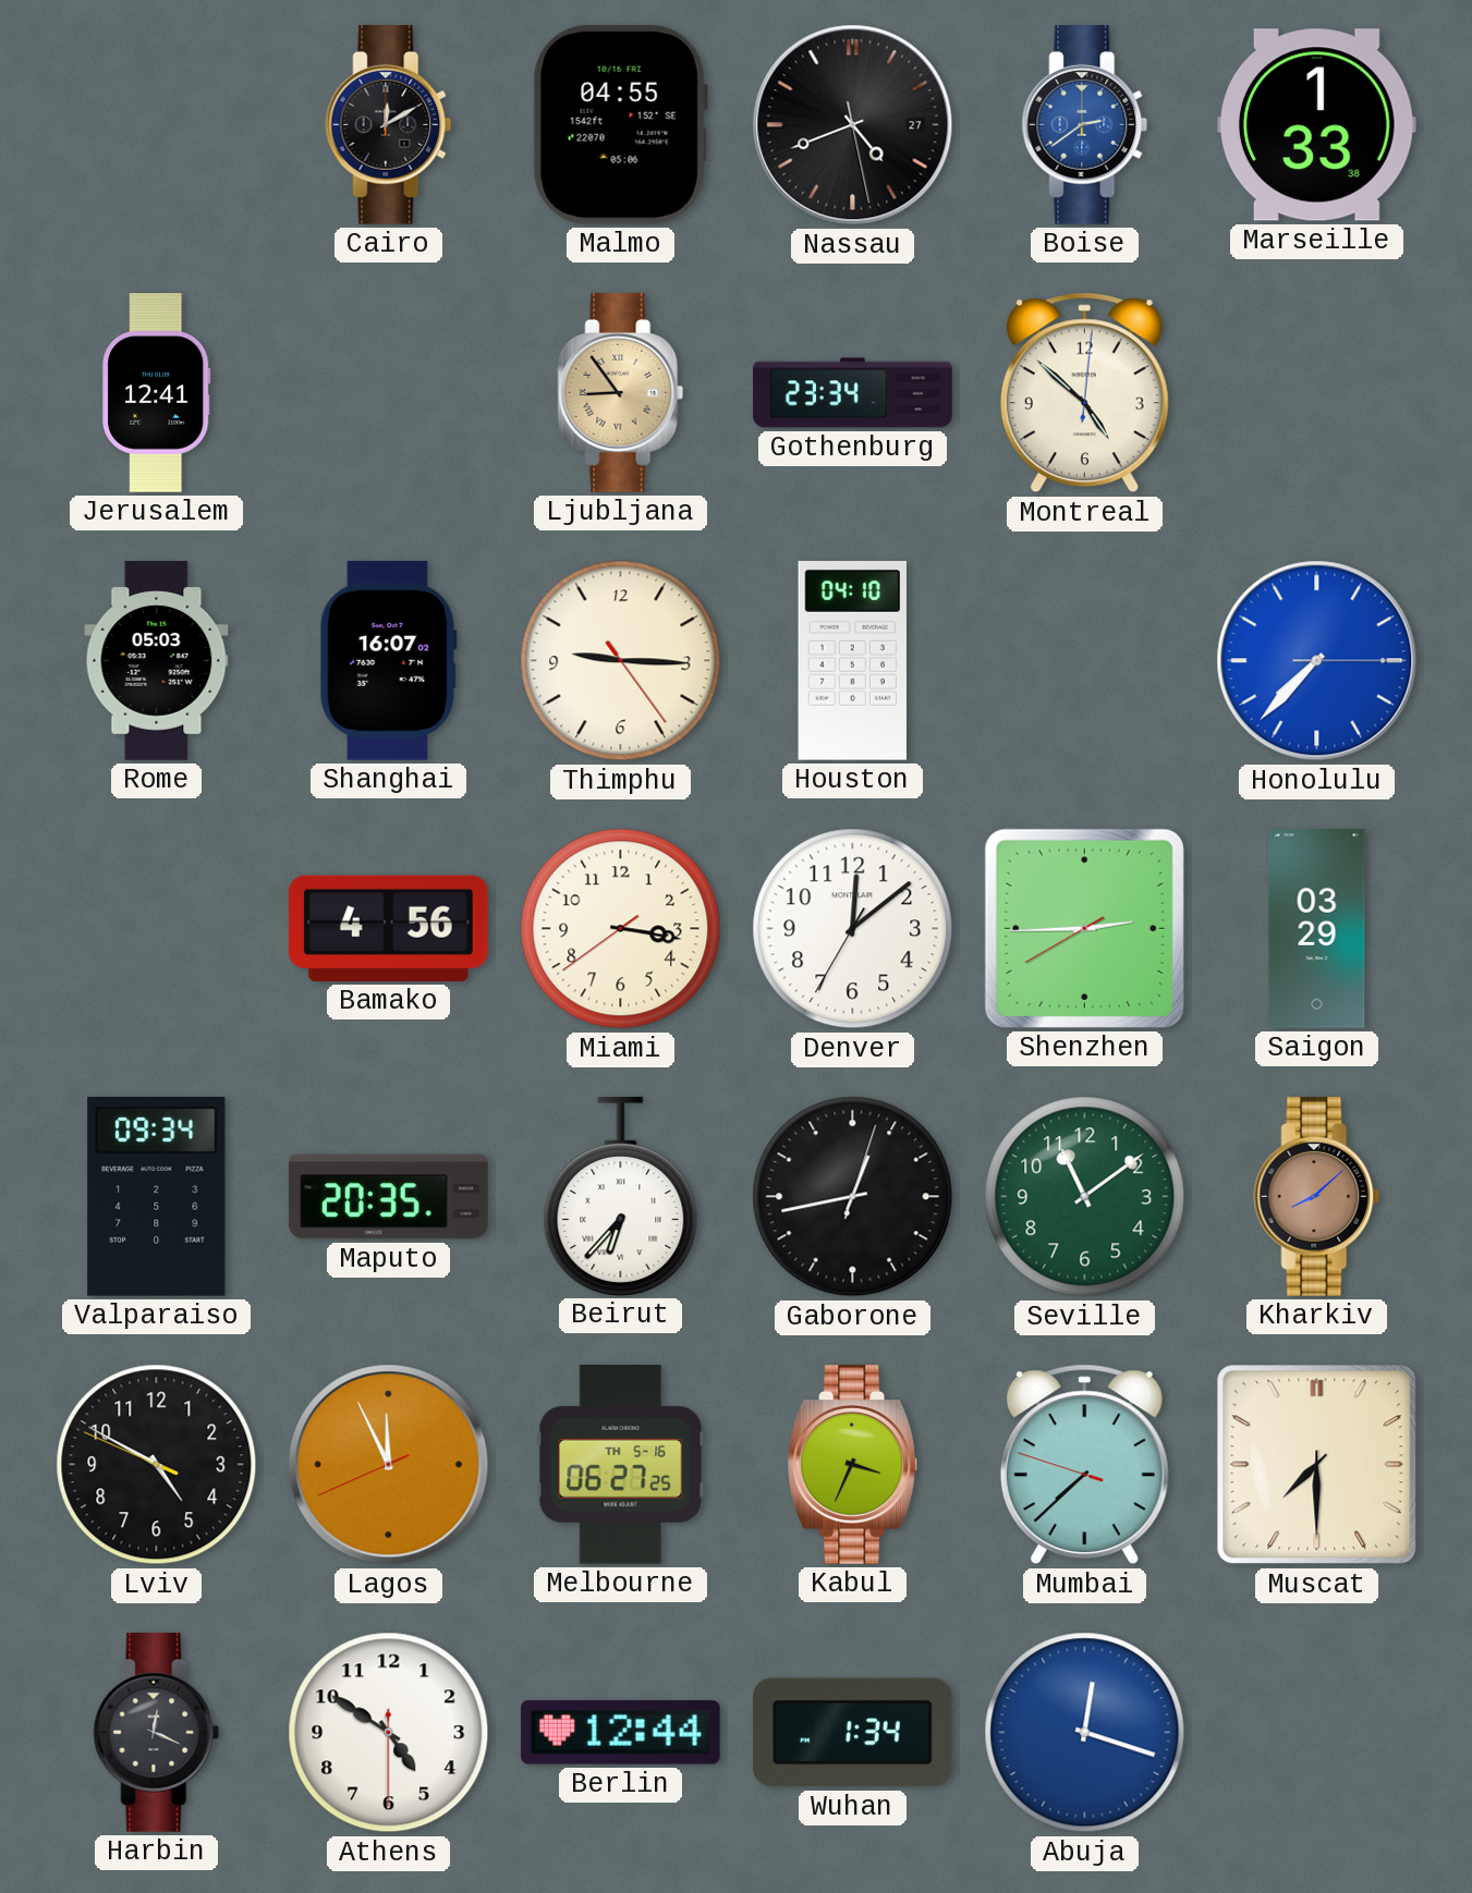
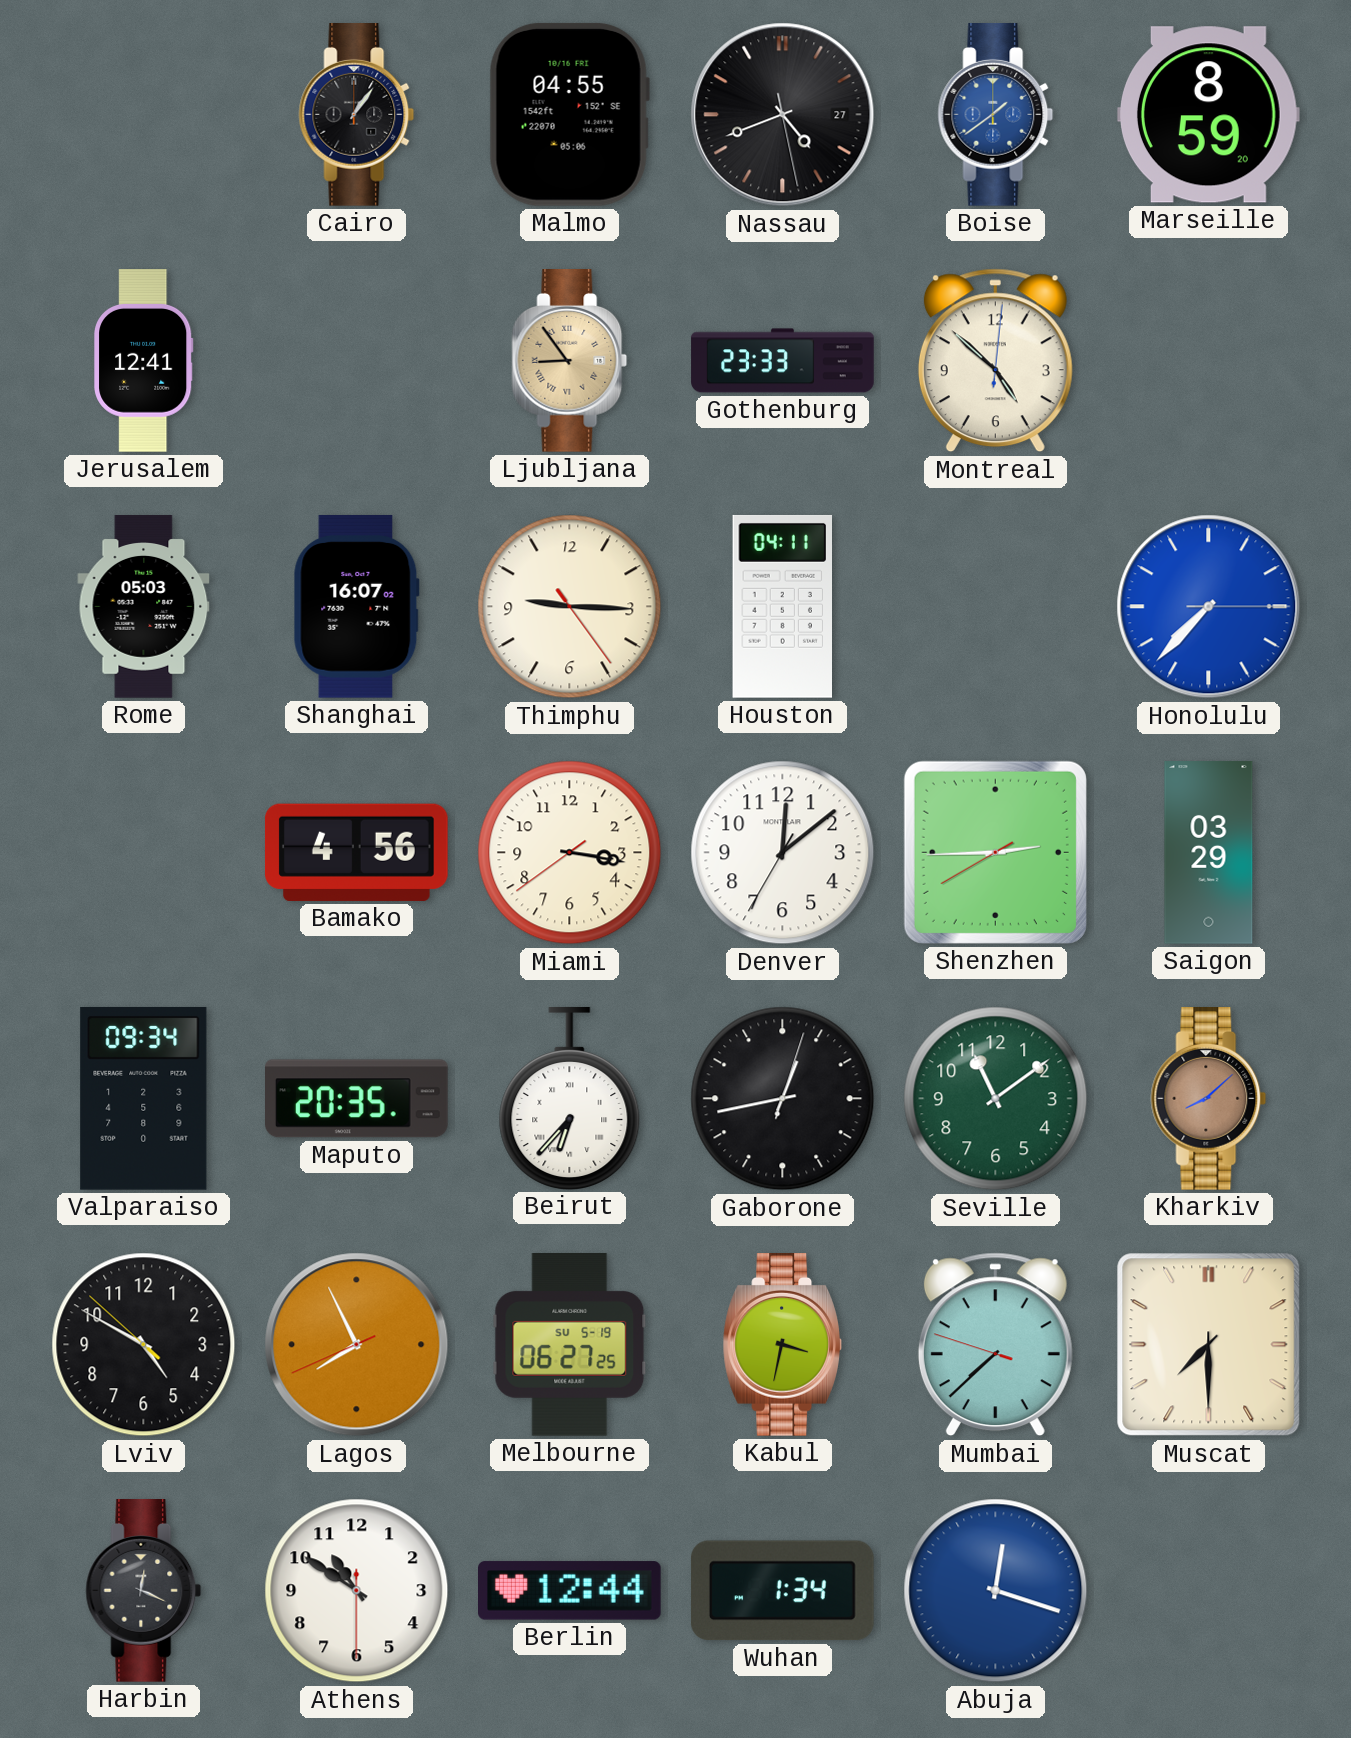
Cairo: 12:10 -> 1:06
Boise: 2:39 -> 1:39
Marseille: 1:33 -> 8:59
Gothenburg: 23:34 -> 23:33
Houston: 04:10 -> 04:11
Lviv: 4:49:49 -> 4:49:52
Lagos: 11:55 -> 7:55
Melbourne date: TH 5-16 -> SU 5-19
Kabul: 3:34 -> 3:32
Athens: 4:50 -> 10:50
